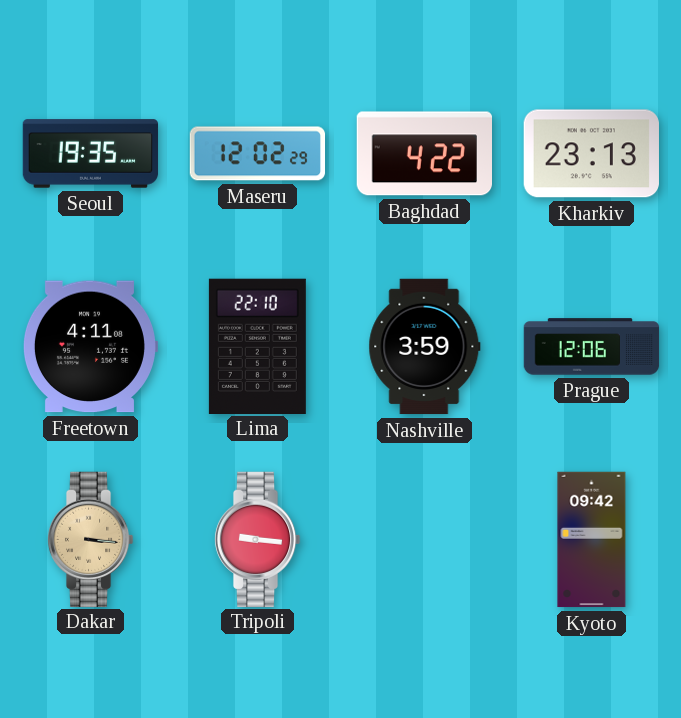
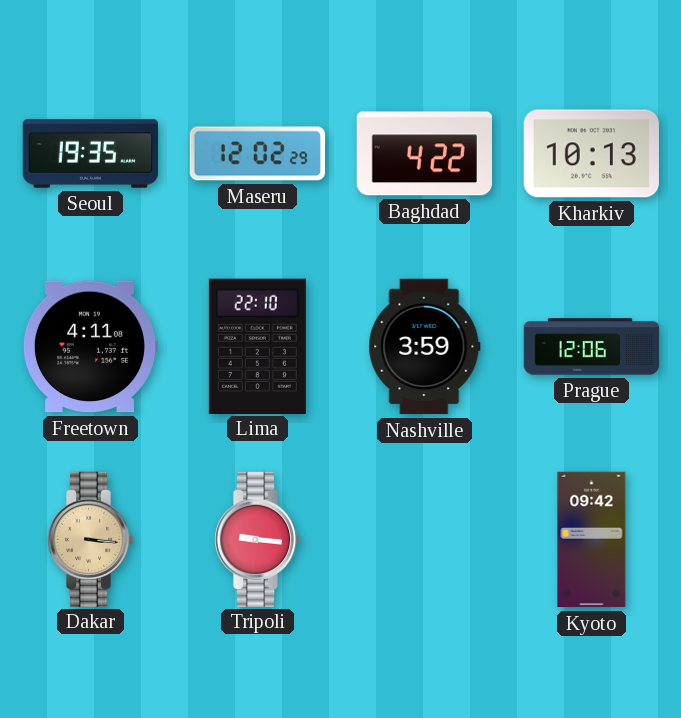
Kharkiv: 23:13 -> 10:13
